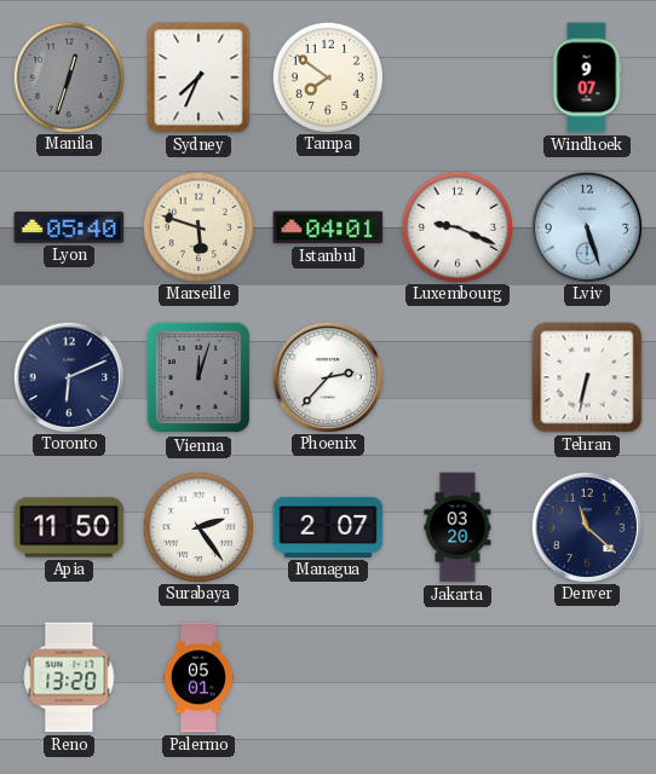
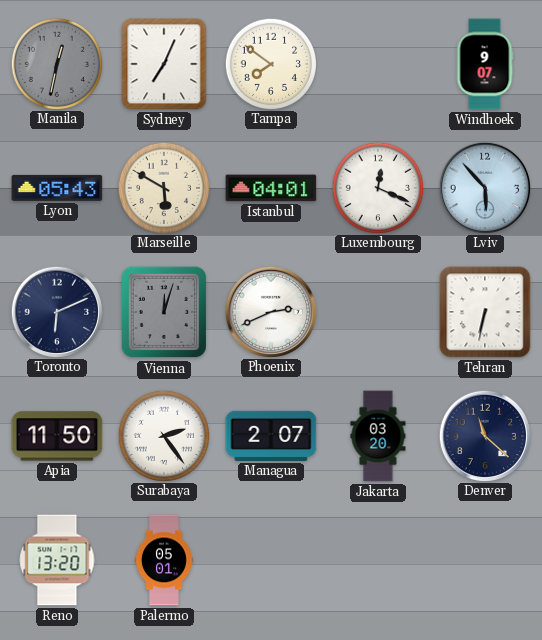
Manila: 12:33 -> 12:32
Sydney: 7:34 -> 7:04
Lyon: 05:40 -> 05:43
Marseille: 5:48 -> 5:50
Luxembourg: 9:19 -> 12:19
Lviv: 5:27 -> 5:53
Phoenix: 2:37 -> 2:41
